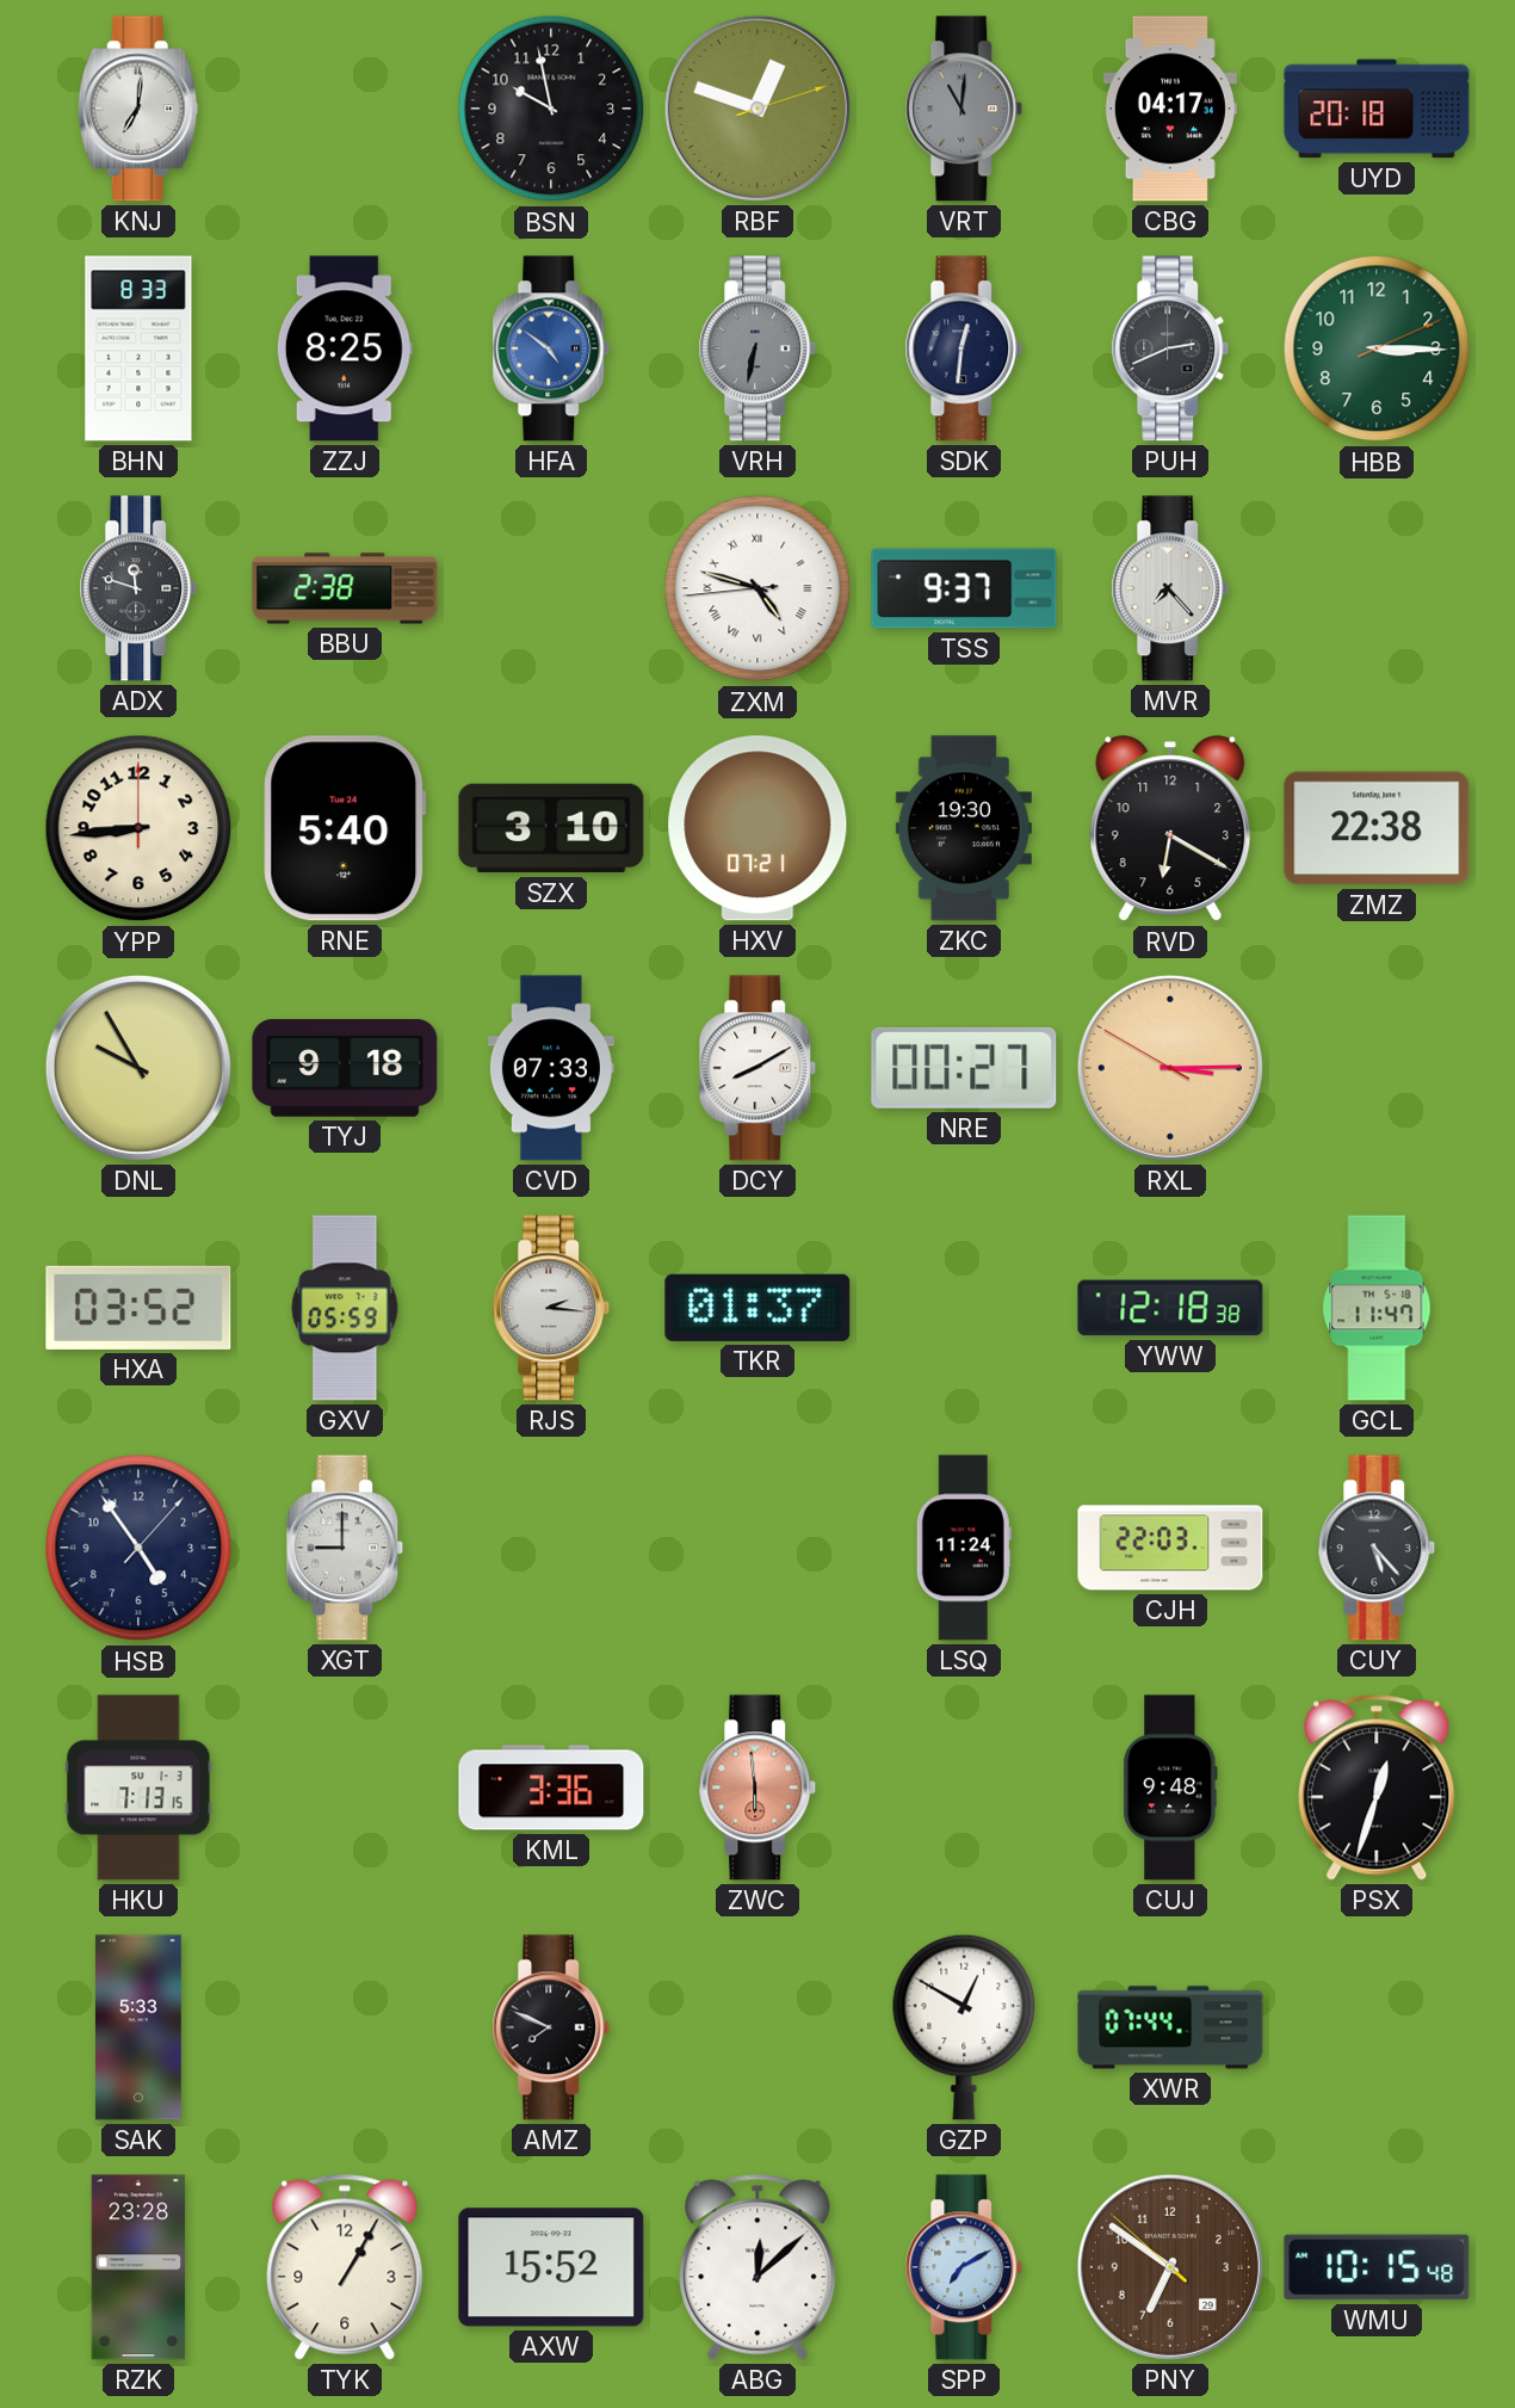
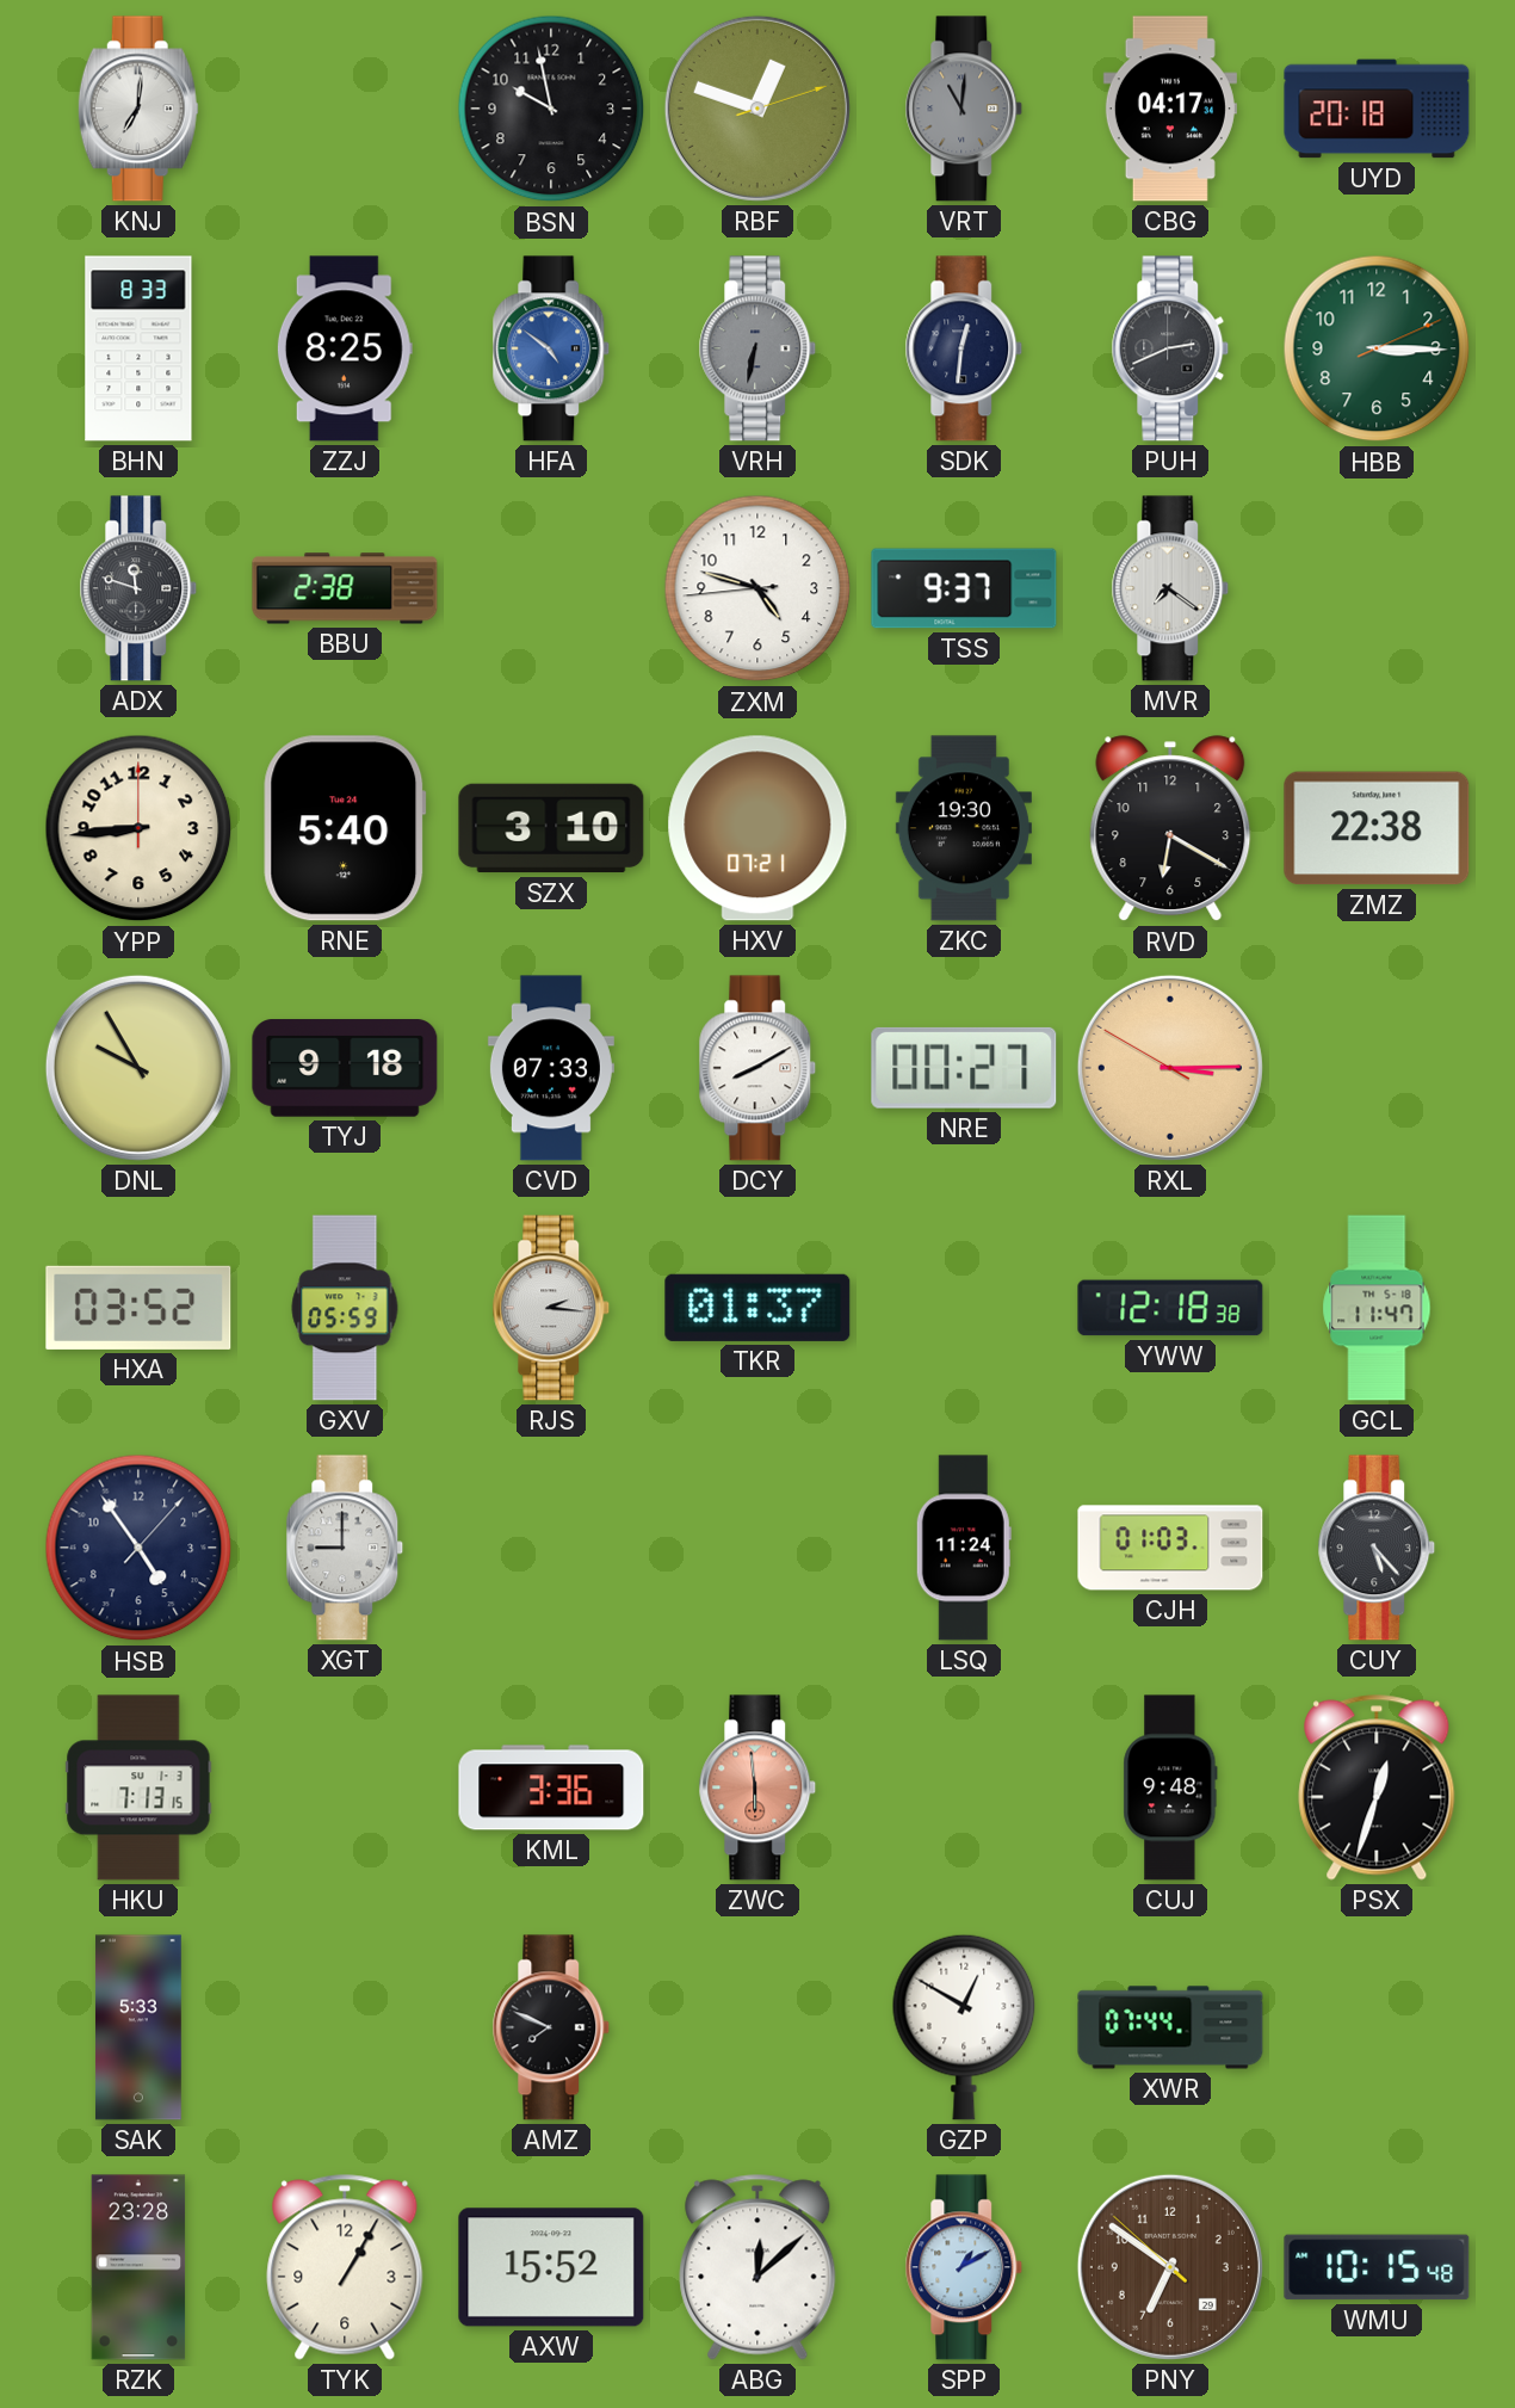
ZXM numerals: Roman -> Arabic
MVR: 7:23 -> 7:21
CJH: 22:03 -> 01:03
SPP: 7:10 -> 1:10
